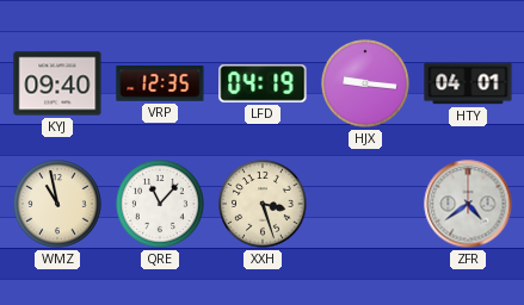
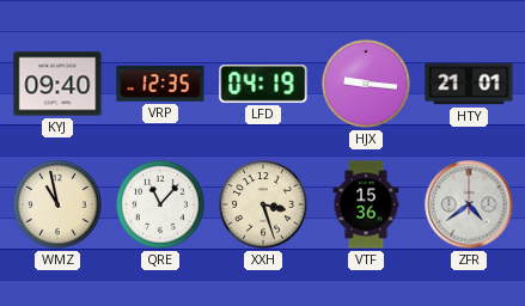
HTY: 04:01 -> 21:01
VTF: none -> 15:36
